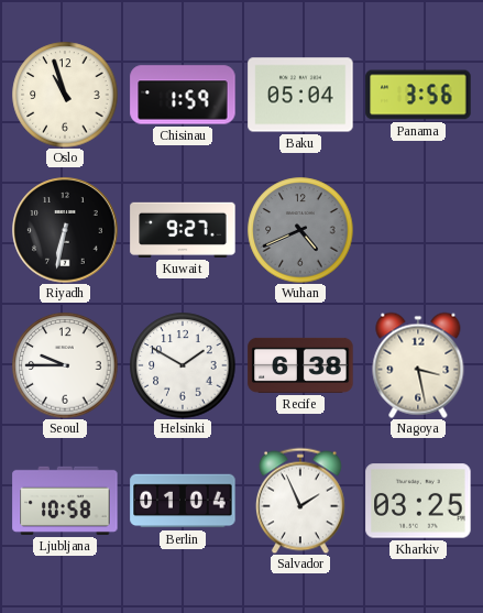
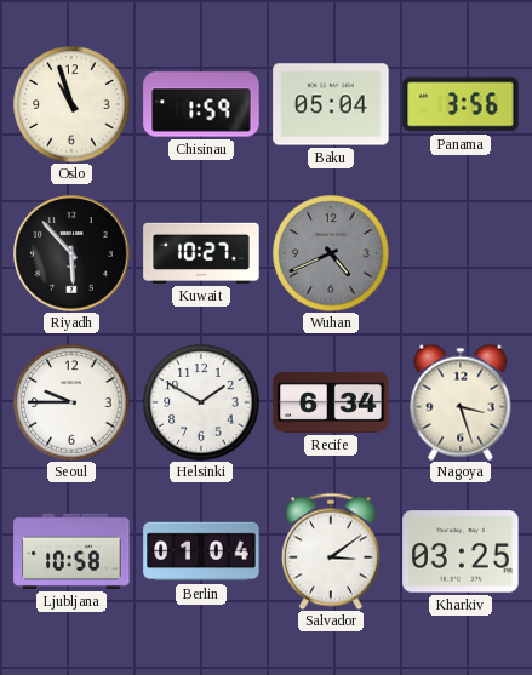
Riyadh: 6:32 -> 5:53
Kuwait: 9:27 -> 10:27
Recife: 6:38 -> 6:34
Nagoya: 3:28 -> 3:27
Salvador: 1:56 -> 3:09
